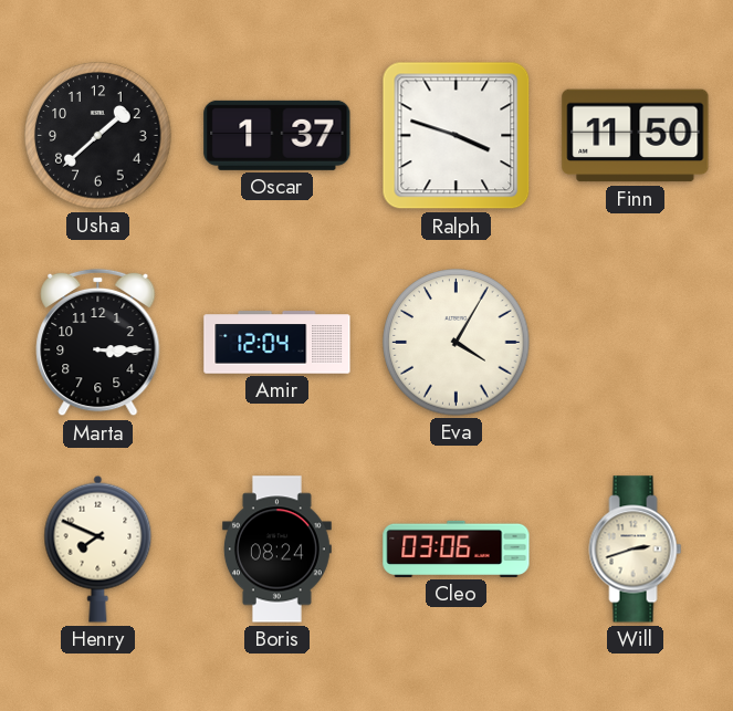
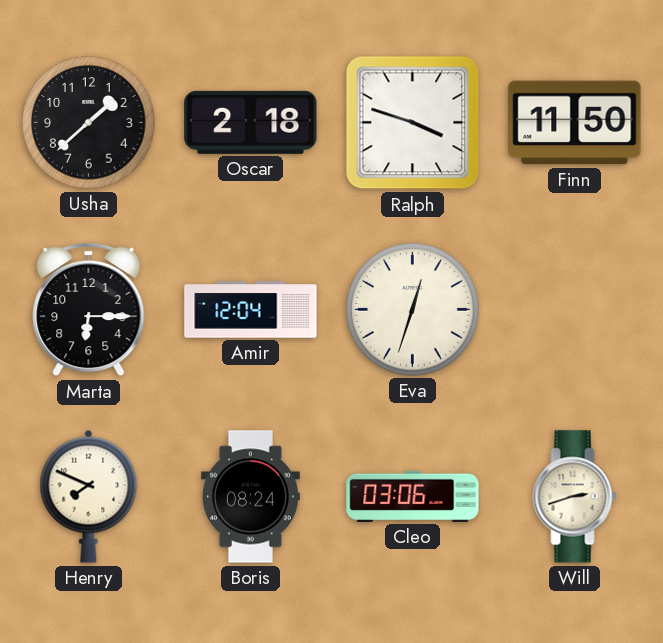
Oscar: 1:37 -> 2:18
Marta: 3:15 -> 6:15
Eva: 4:05 -> 12:33
